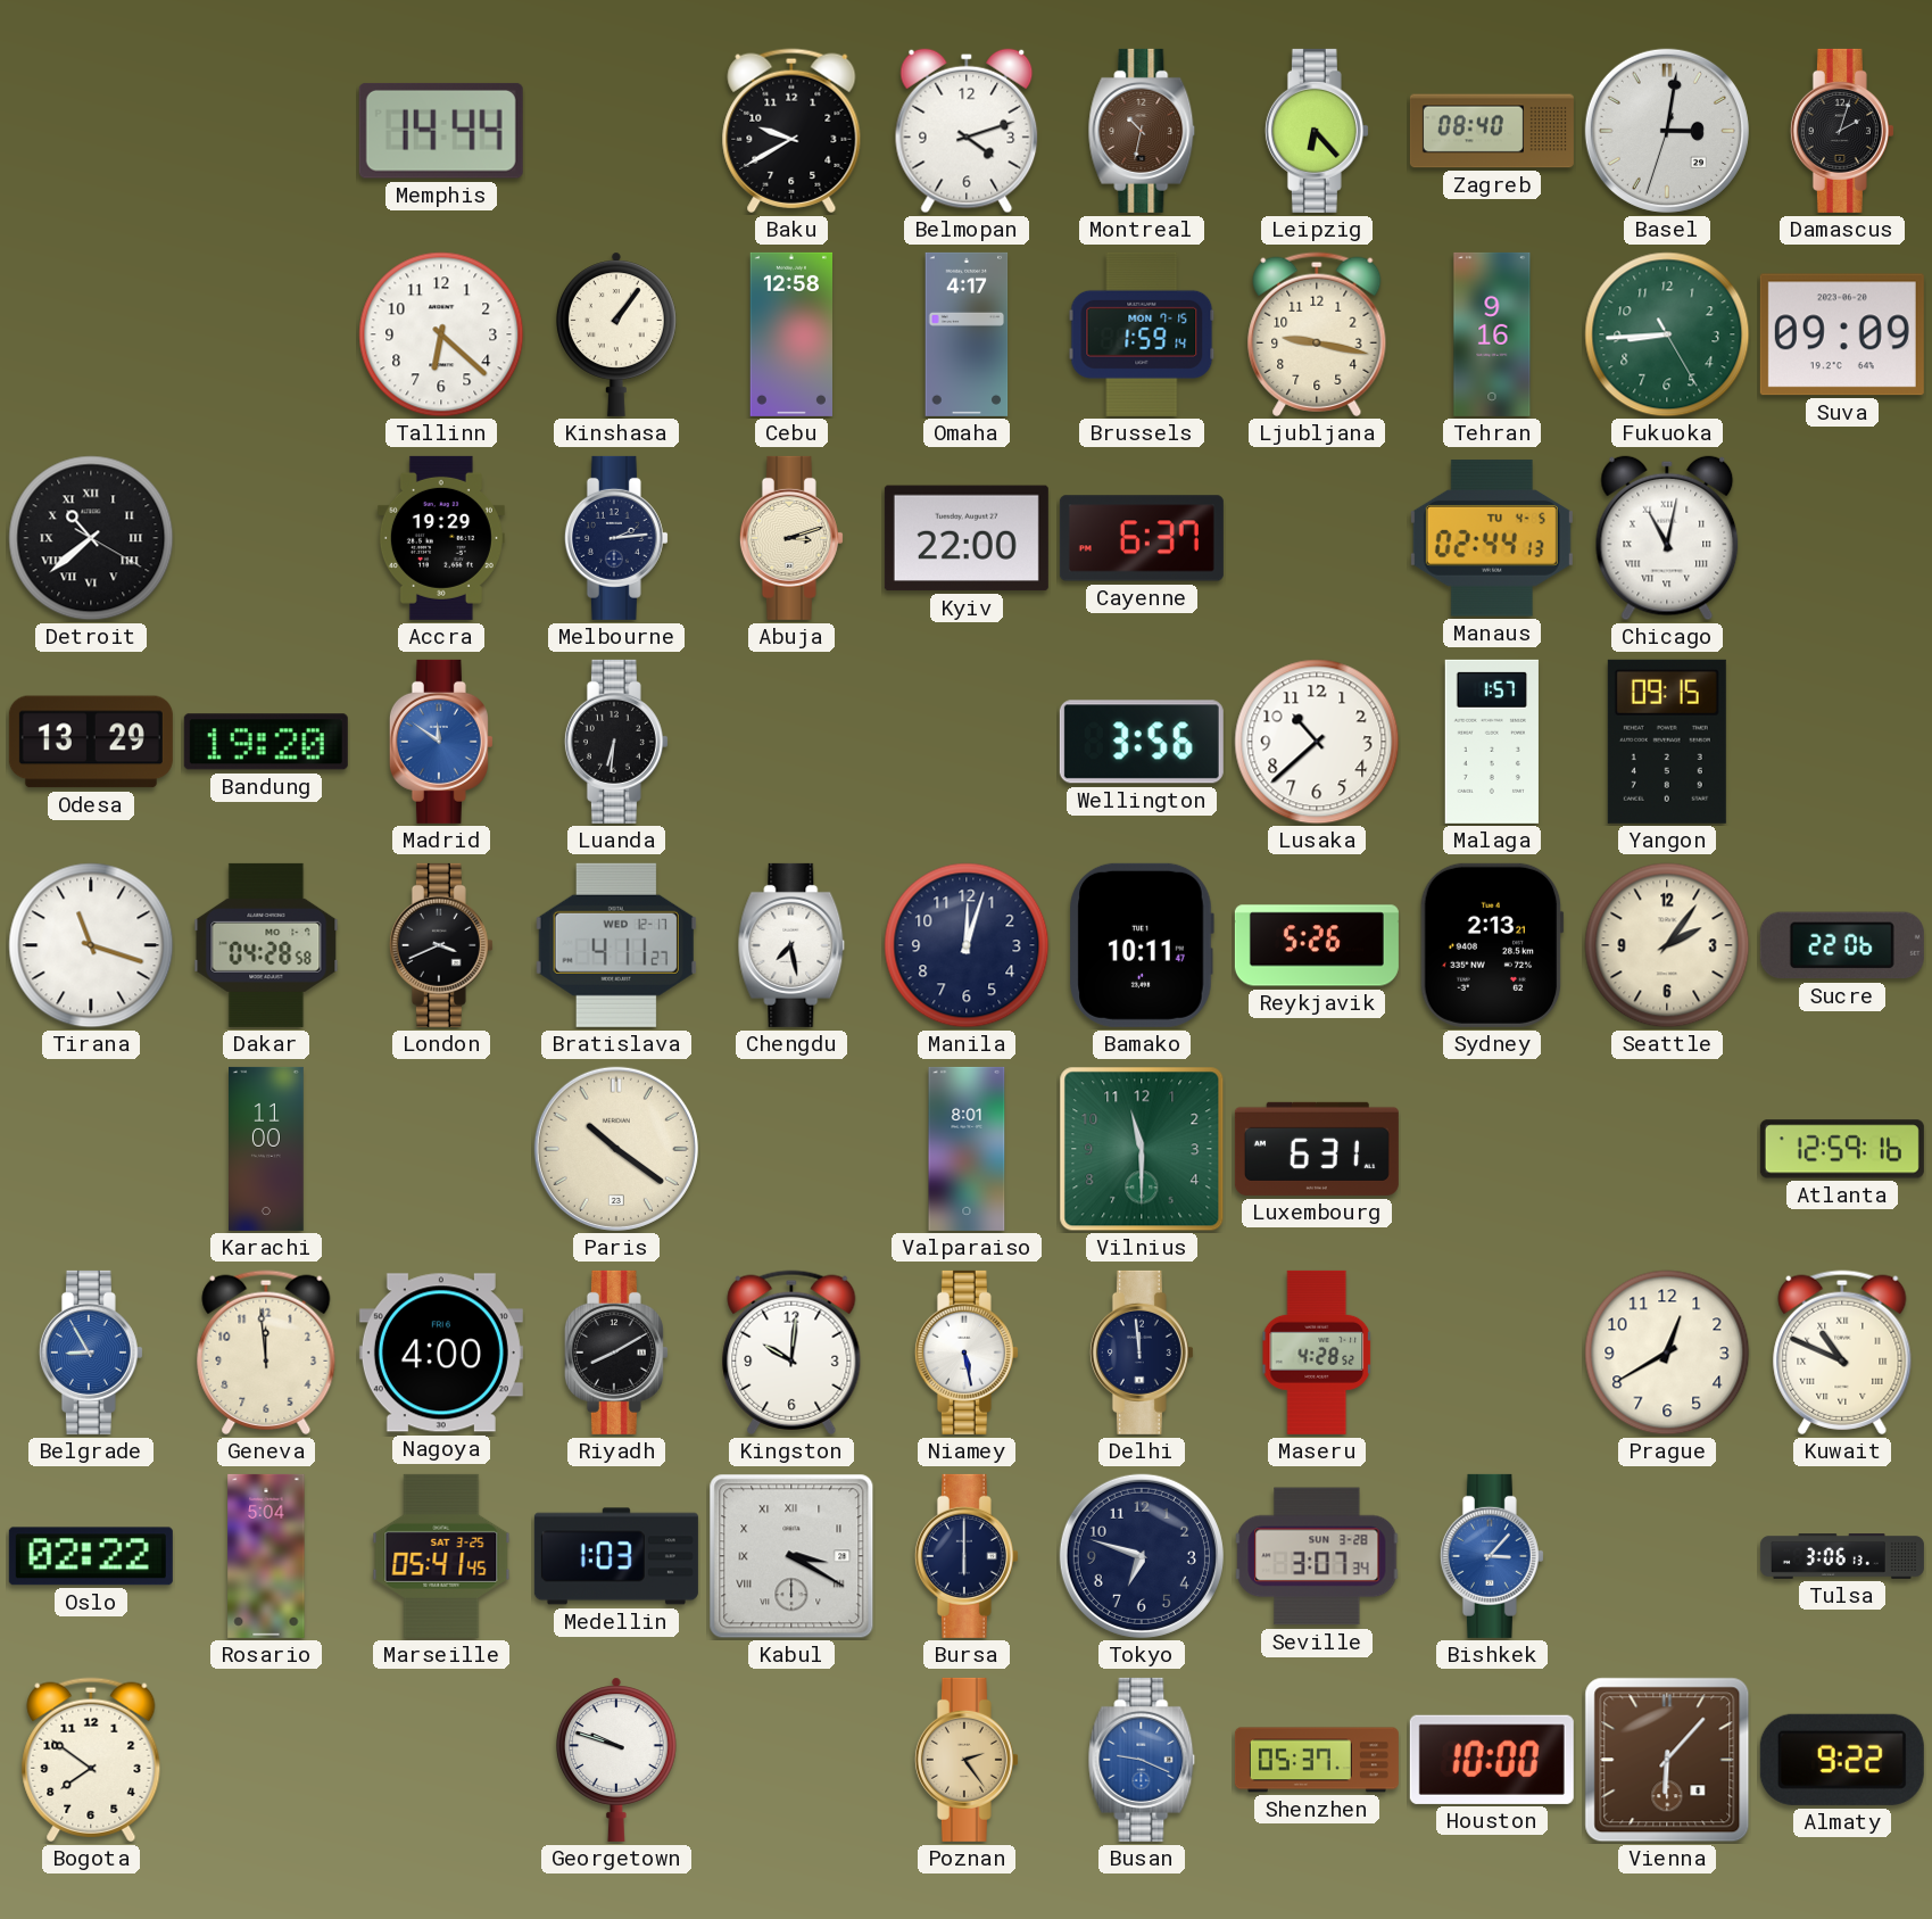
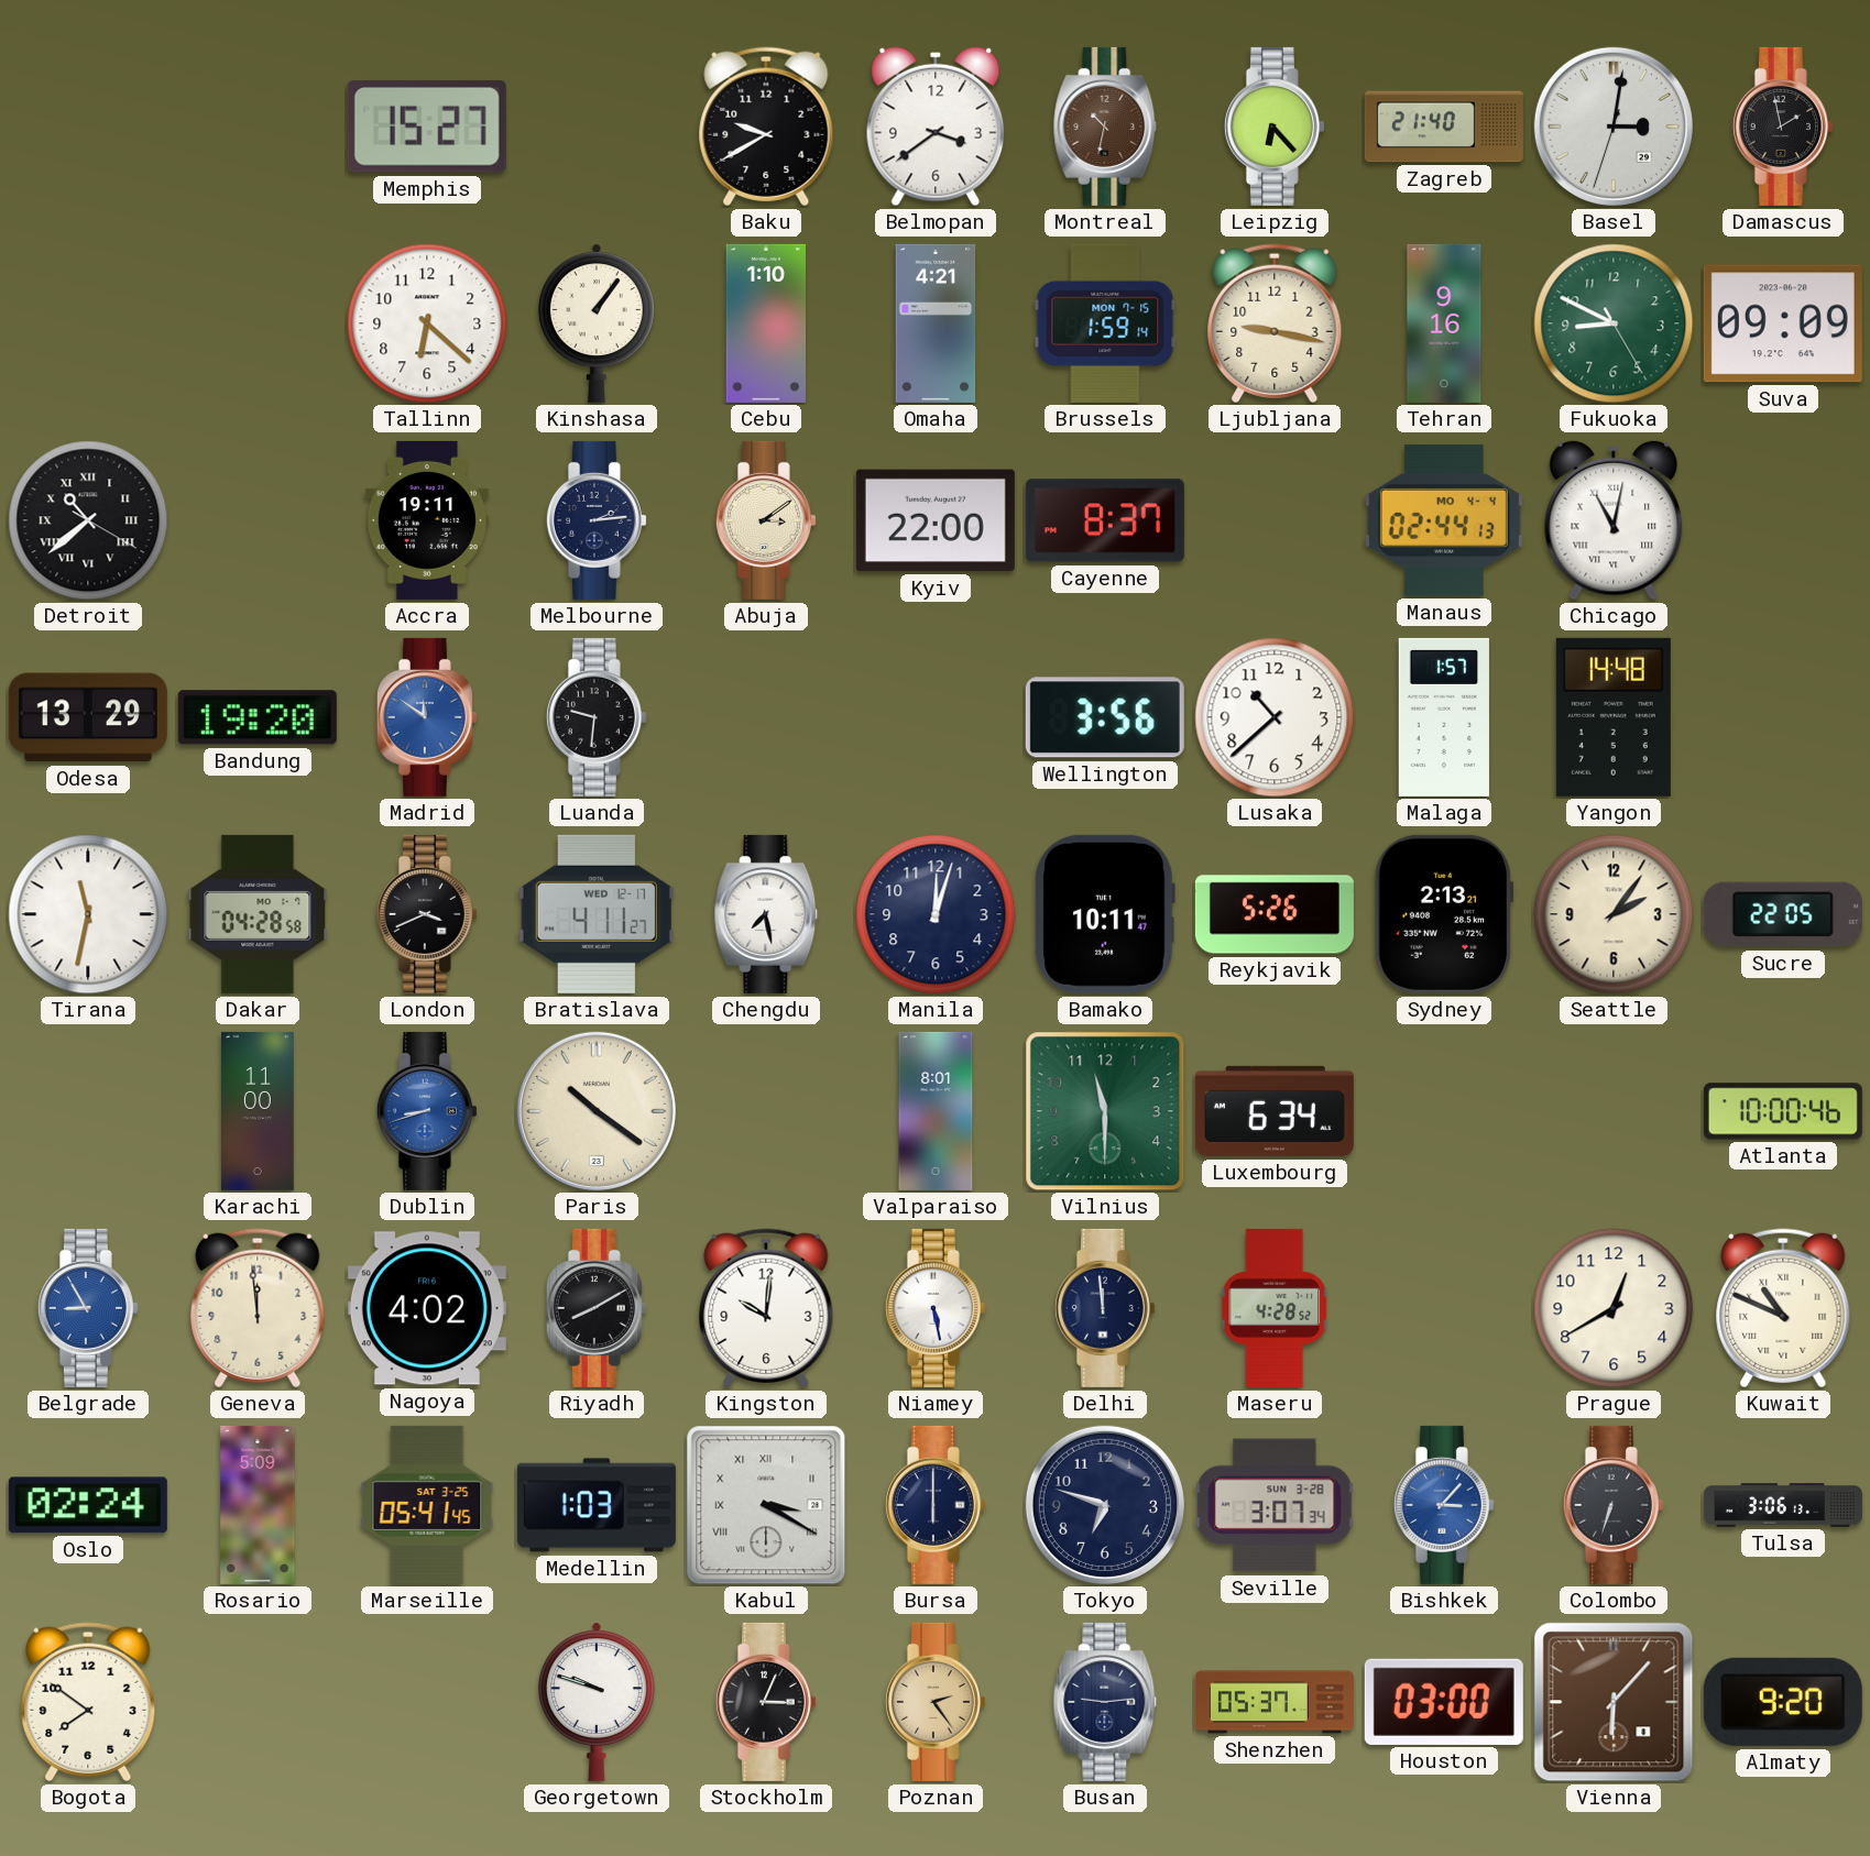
Memphis: 14:44 -> 15:27
Belmopan: 4:12 -> 3:39
Zagreb: 08:40 -> 21:40
Damascus: 2:03 -> 1:58
Cebu: 12:58 -> 1:10
Omaha: 4:17 -> 4:21
Fukuoka: 8:44 -> 8:49
Accra: 19:29 -> 19:11
Abuja: 3:12 -> 3:09
Cayenne: 6:37 -> 8:37
Manaus date: TU 4-5 -> MO 4-4
Luanda: 6:31 -> 9:31
Yangon: 09:15 -> 14:48
Tirana: 11:18 -> 11:32
Sucre: 22:06 -> 22:05
Dublin: none -> 8:42
Luxembourg: 6:31 -> 6:34
Atlanta: 12:59 -> 10:00
Nagoya: 4:00 -> 4:02
Oslo: 02:22 -> 02:24
Rosario: 5:04 -> 5:09
Colombo: none -> 6:33
Stockholm: none -> 3:04
Busan: 9:19 -> 9:14
Busan dial: blue -> navy
Houston: 10:00 -> 03:00
Almaty: 9:22 -> 9:20
